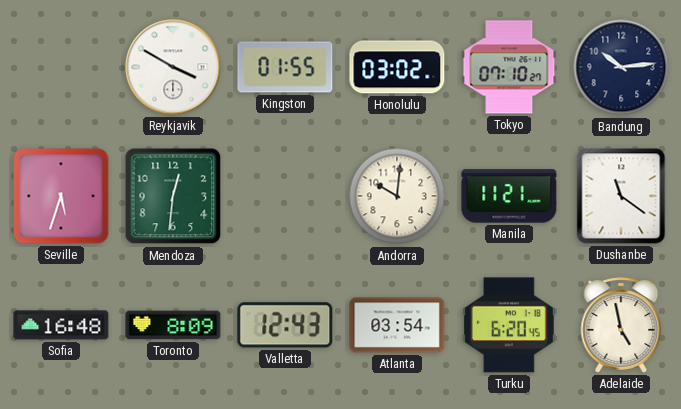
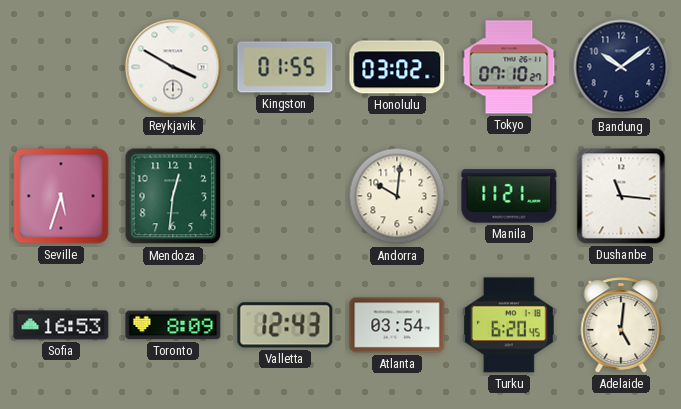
Bandung: 10:14 -> 10:09
Dushanbe: 11:21 -> 11:16
Sofia: 16:48 -> 16:53
Adelaide: 4:58 -> 5:01
